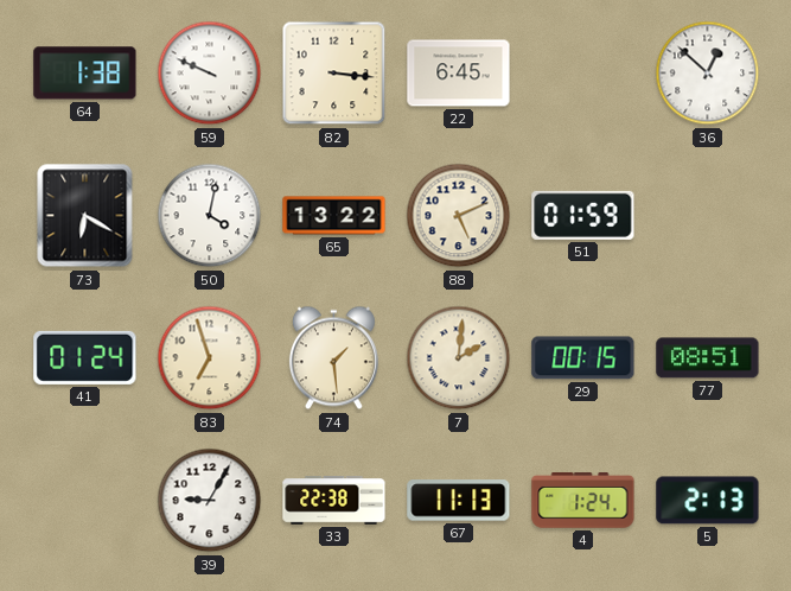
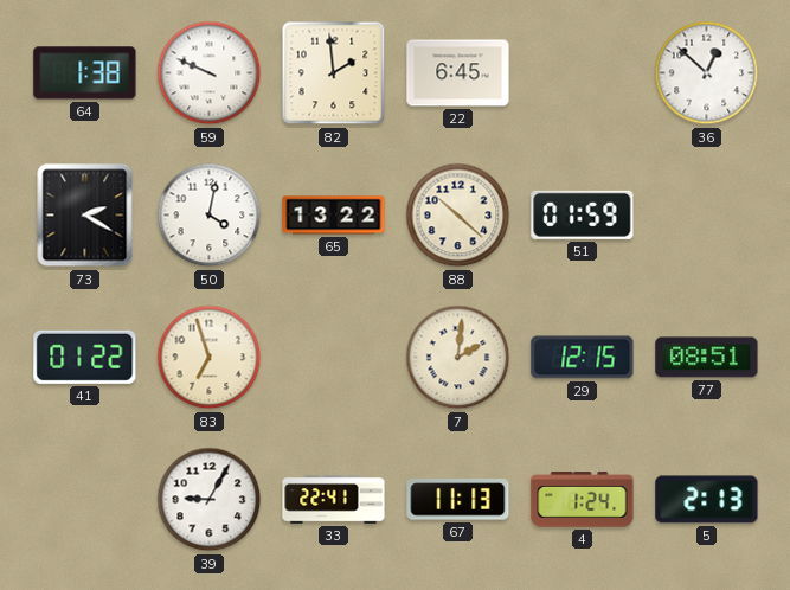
82: 3:16 -> 1:59
73: 6:20 -> 2:20
88: 5:11 -> 10:22
41: 01:24 -> 01:22
74: 1:29 -> none
29: 00:15 -> 12:15
33: 22:38 -> 22:41
